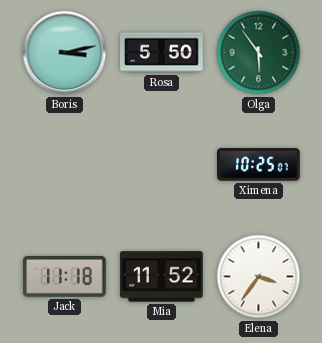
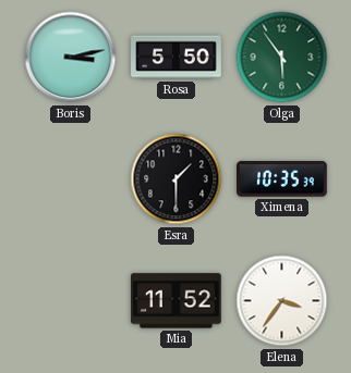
Esra: none -> 1:30
Ximena: 10:25 -> 10:35
Jack: 11:18 -> none
